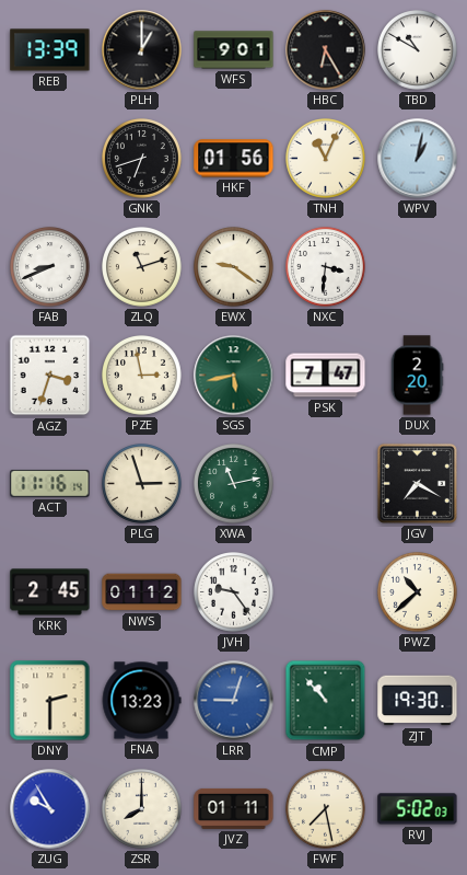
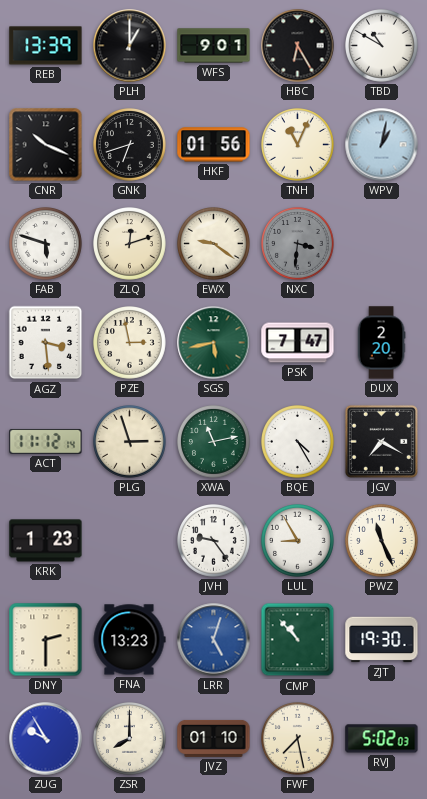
CNR: none -> 10:19
FAB: 8:41 -> 5:48
ZLQ: 11:12 -> 12:12
NXC dial: white -> grey
AGZ: 3:33 -> 3:29
ACT: 11:16 -> 11:12
BQE: none -> 4:25
KRK: 2:45 -> 1:23
NWS: 01:12 -> none
LUL: none -> 8:55
PWZ: 10:38 -> 11:26
LRR: 9:03 -> 5:03
JVZ: 01:11 -> 01:10
